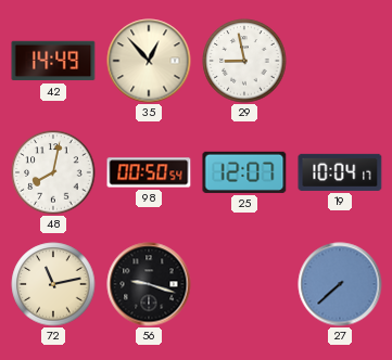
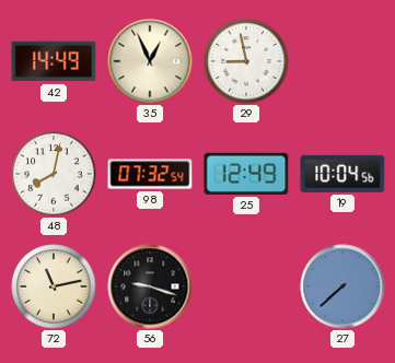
35: 12:53 -> 12:56
98: 00:50 -> 07:32
25: 12:07 -> 12:49
19: 10:04:17 -> 10:04:56
